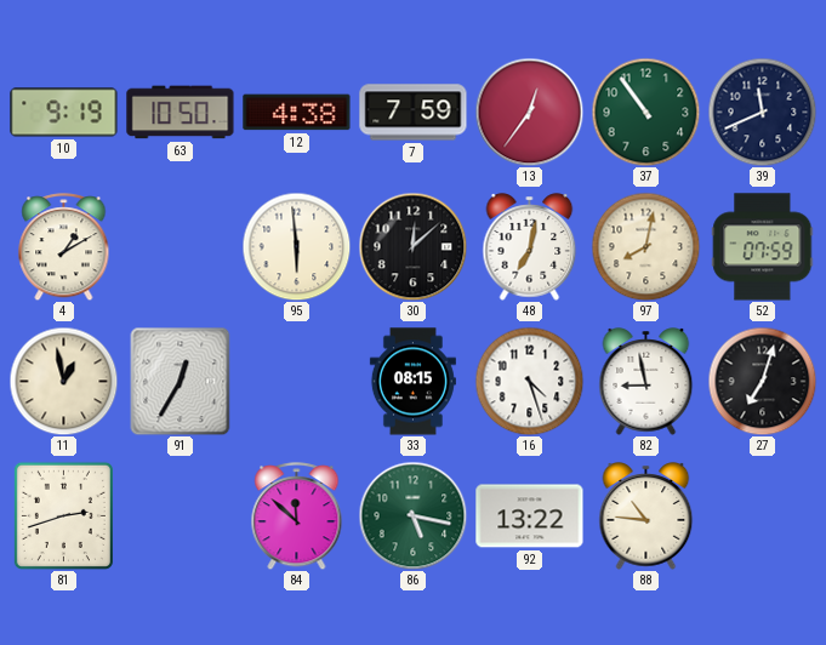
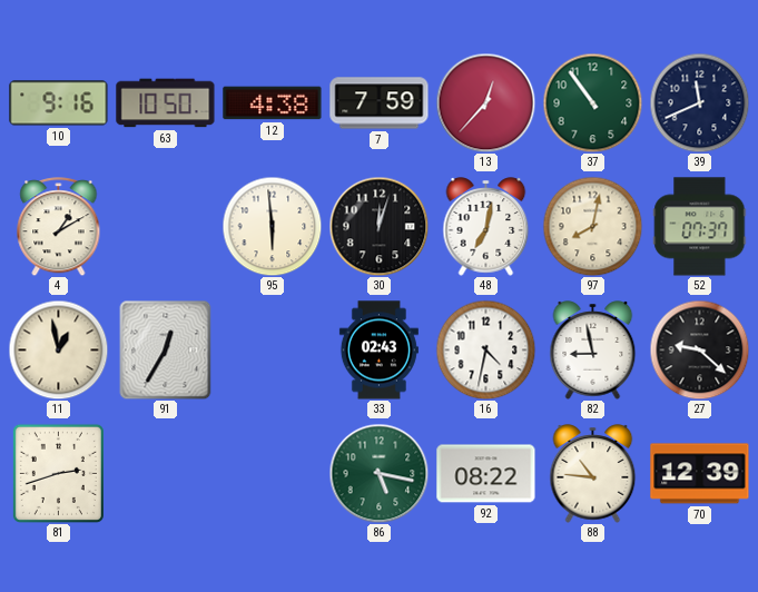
10: 9:19 -> 9:16
13: 12:36 -> 12:37
30: 12:08 -> 12:03
52: 07:59 -> 07:37
33: 08:15 -> 02:43
16: 4:27 -> 4:32
27: 7:03 -> 9:22
84: 11:52 -> none
92: 13:22 -> 08:22
70: none -> 12:39
